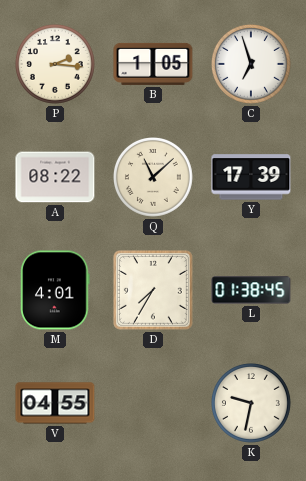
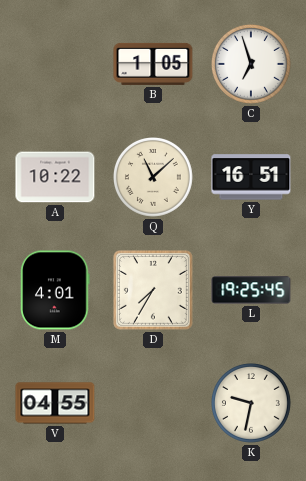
P: 2:16 -> none
A: 08:22 -> 10:22
Y: 17:39 -> 16:51
L: 01:38 -> 19:25
